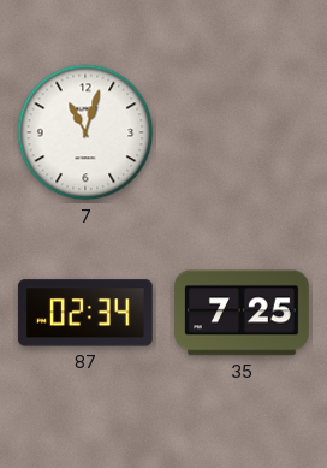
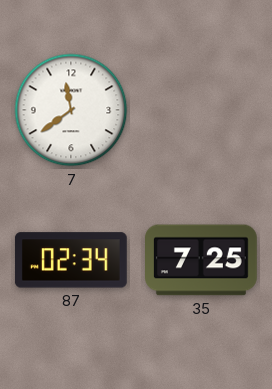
7: 11:03 -> 11:39
